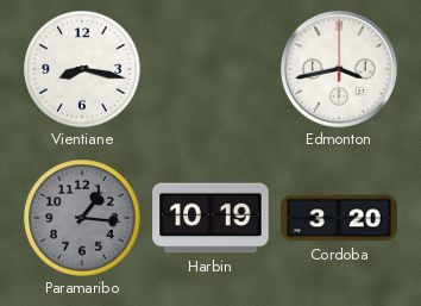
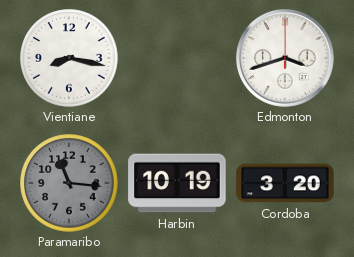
Edmonton: 3:43 -> 3:42
Paramaribo: 1:16 -> 11:16
